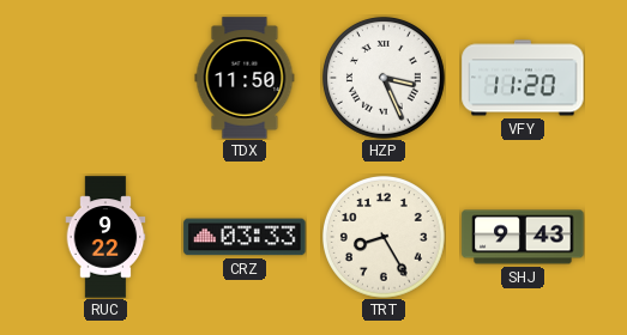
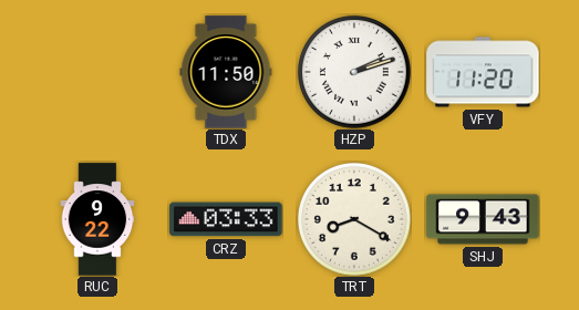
HZP: 3:26 -> 2:12
TRT: 8:25 -> 8:20
